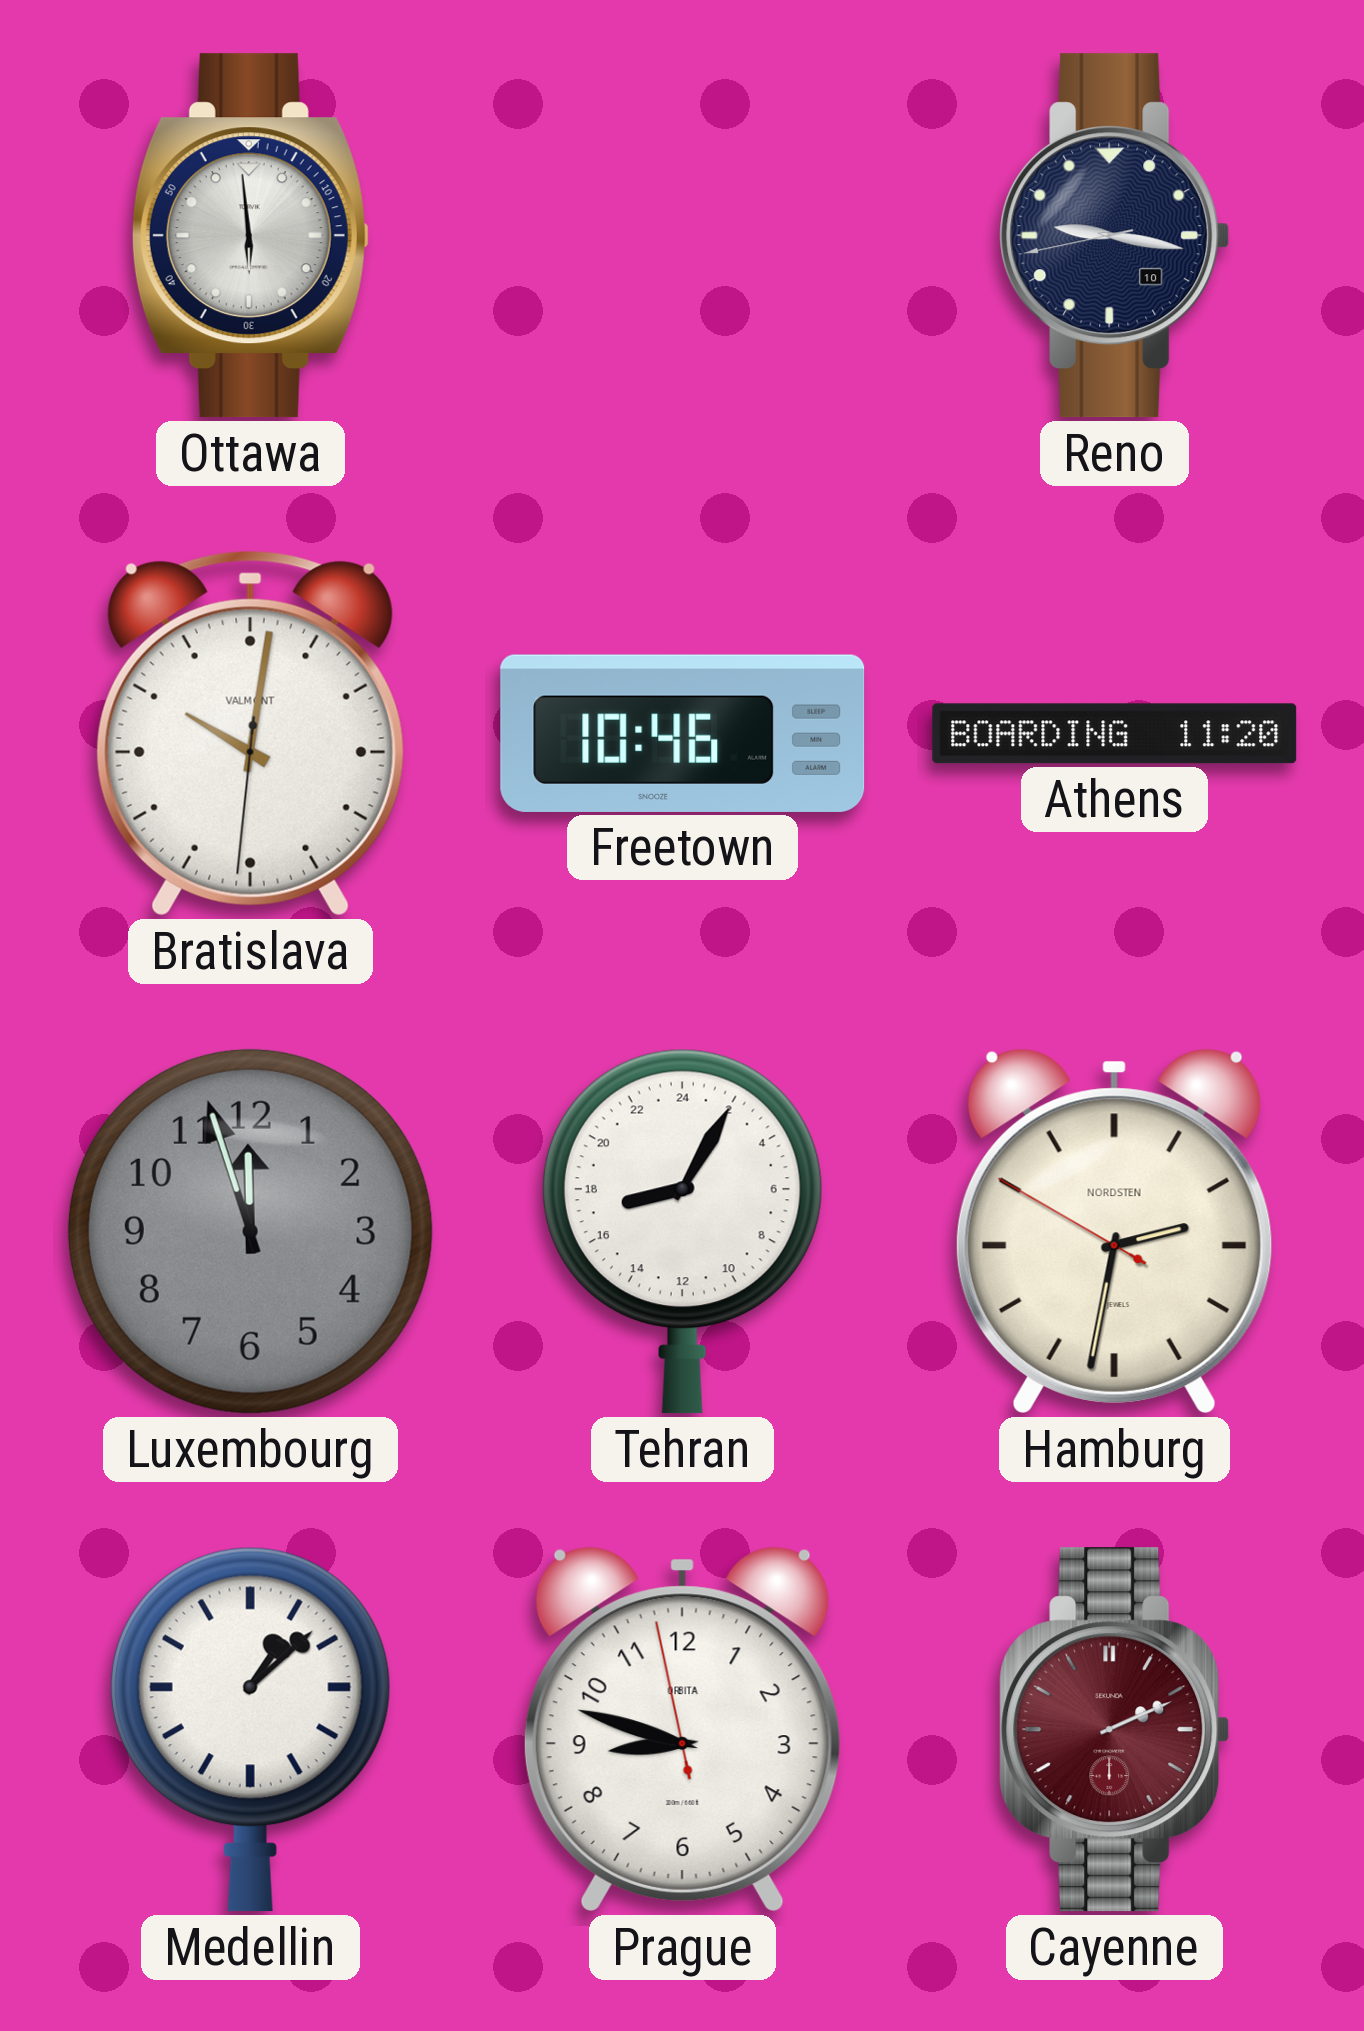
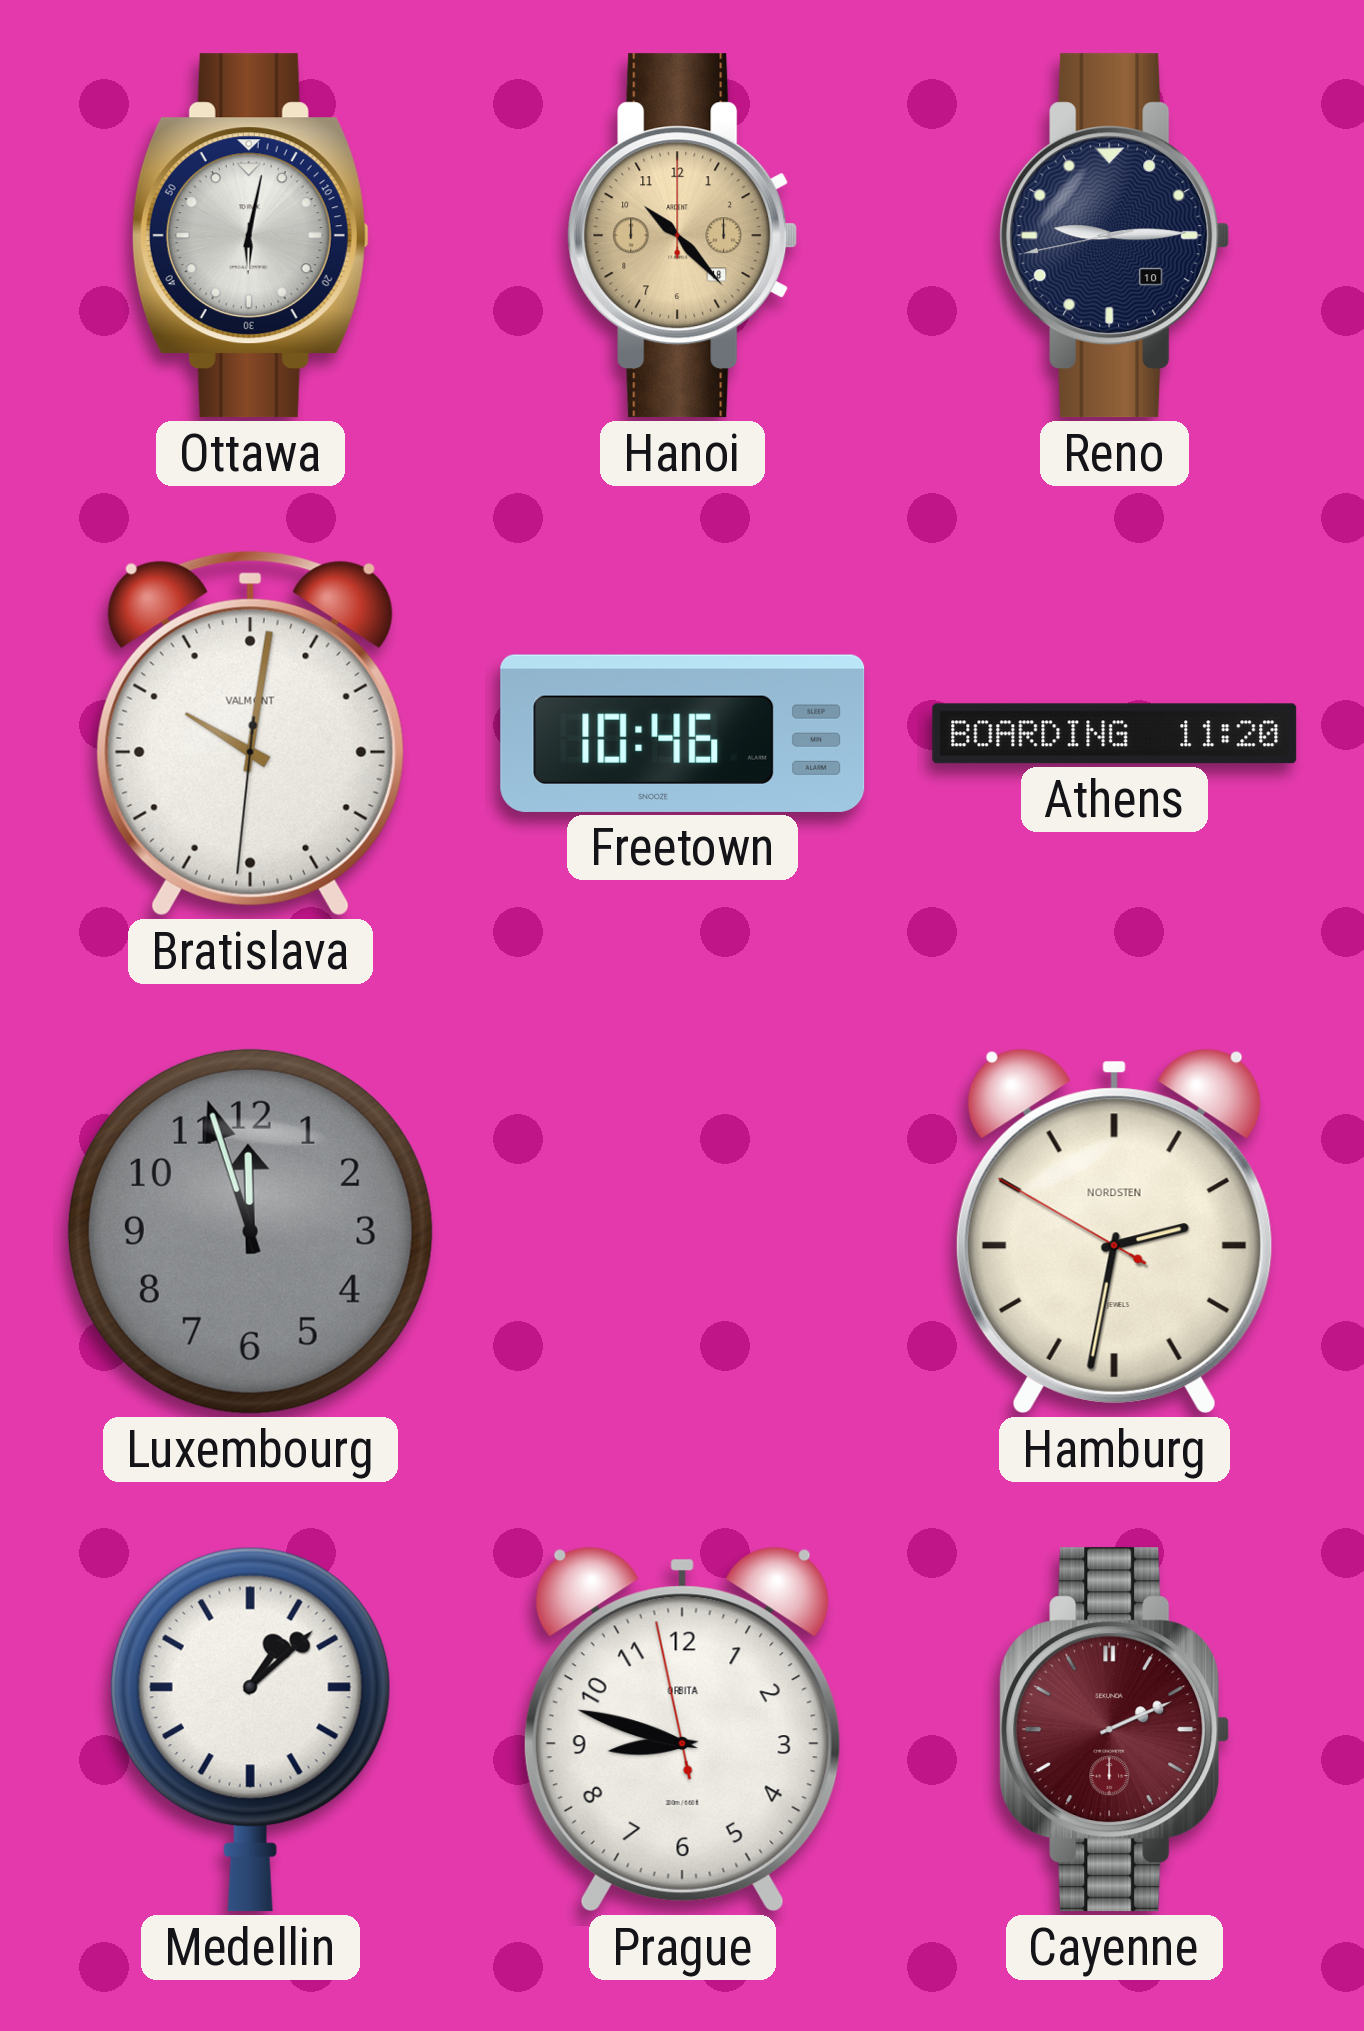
Ottawa: 5:59 -> 6:02
Hanoi: none -> 10:23
Reno: 9:16 -> 9:14
Tehran: 17:05 -> none
